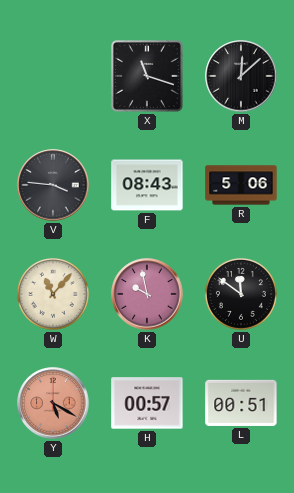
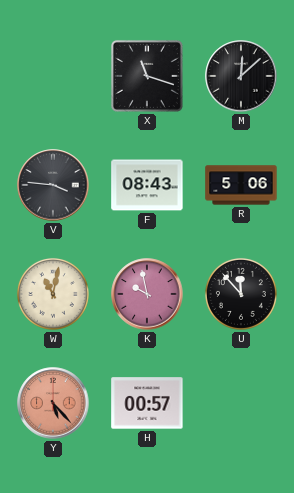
W: 11:07 -> 11:02
U: 11:51 -> 11:53
Y: 5:20 -> 5:23
L: 00:51 -> none
